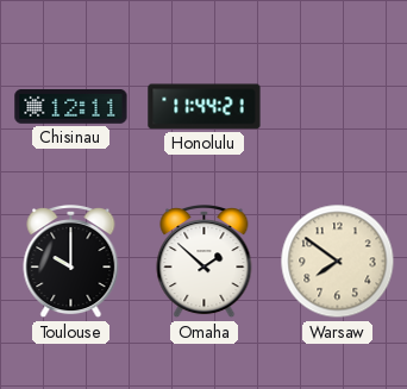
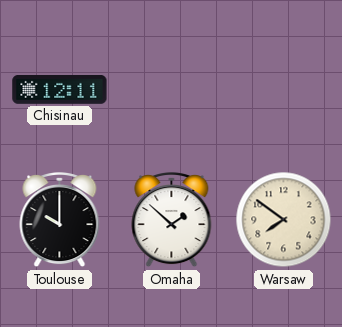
Honolulu: 11:44 -> none
